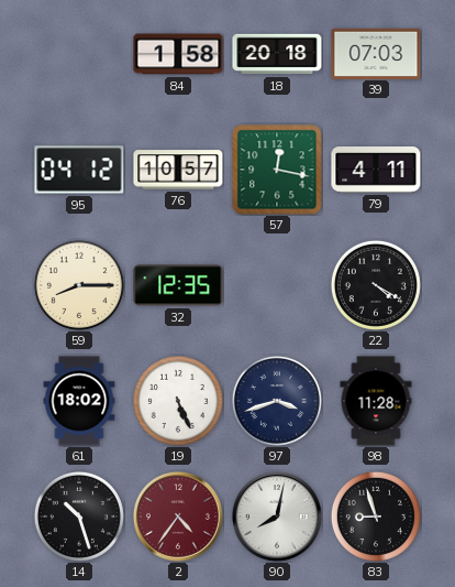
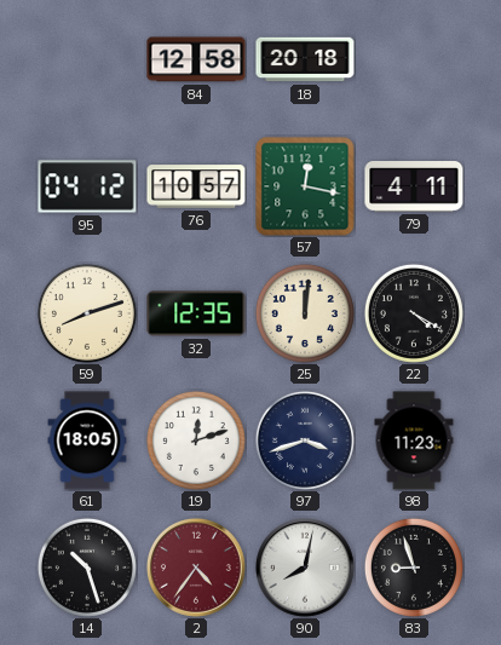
84: 1:58 -> 12:58
39: 07:03 -> none
59: 8:15 -> 8:12
25: none -> 12:01
61: 18:02 -> 18:05
19: 5:26 -> 12:12
98: 11:28 -> 11:23
